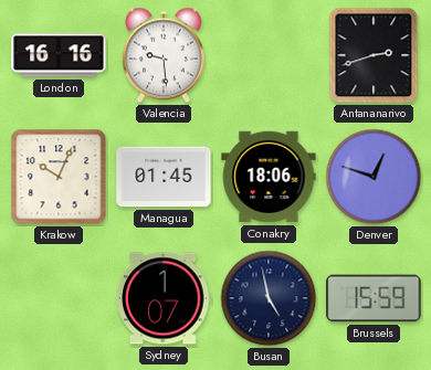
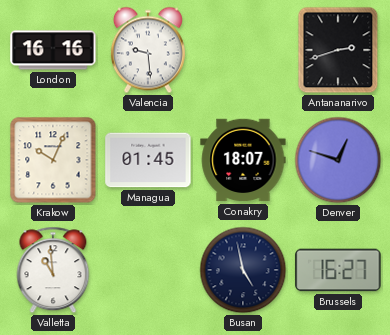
Conakry: 18:06 -> 18:07
Valletta: none -> 10:59
Sydney: 1:07 -> none
Brussels: 15:59 -> 16:27
